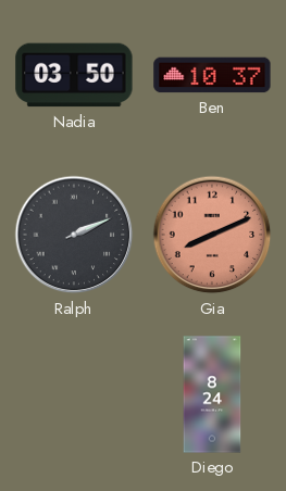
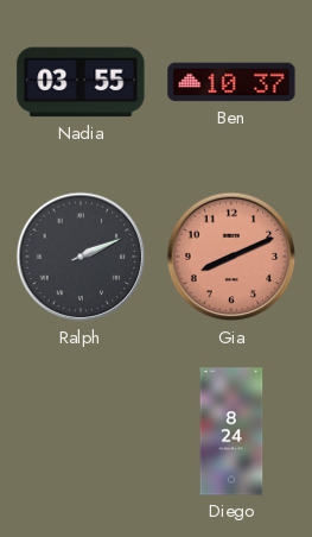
Nadia: 03:50 -> 03:55
